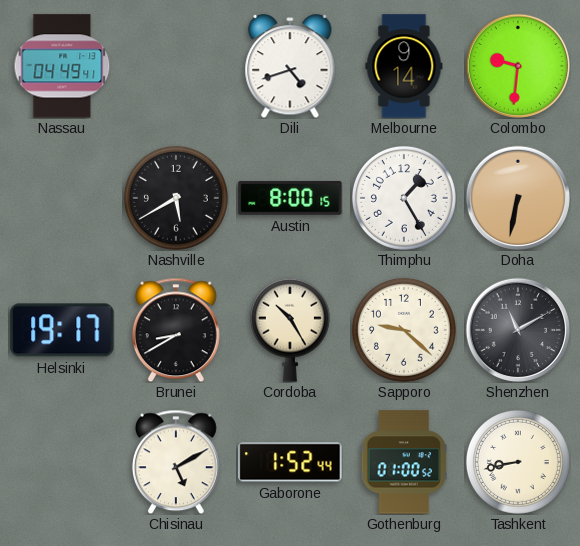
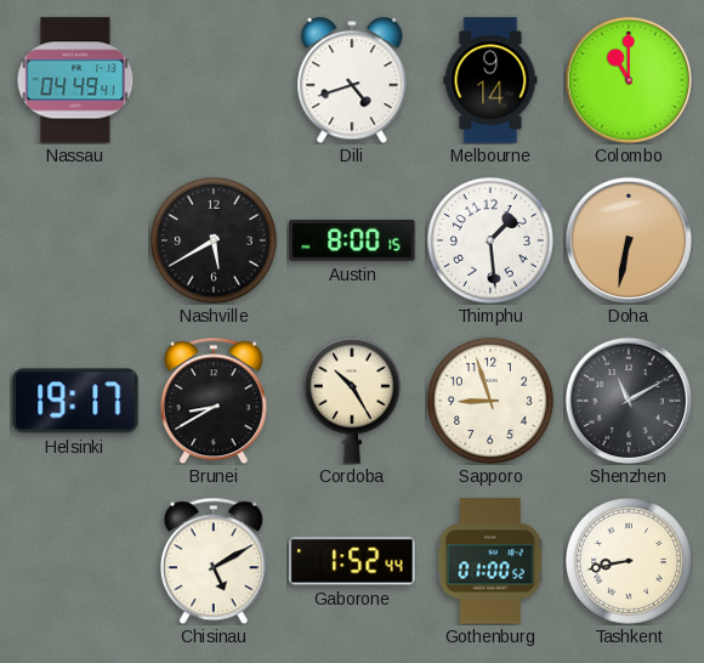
Colombo: 9:31 -> 11:00
Thimphu: 1:25 -> 1:29
Sapporo: 9:22 -> 8:57
